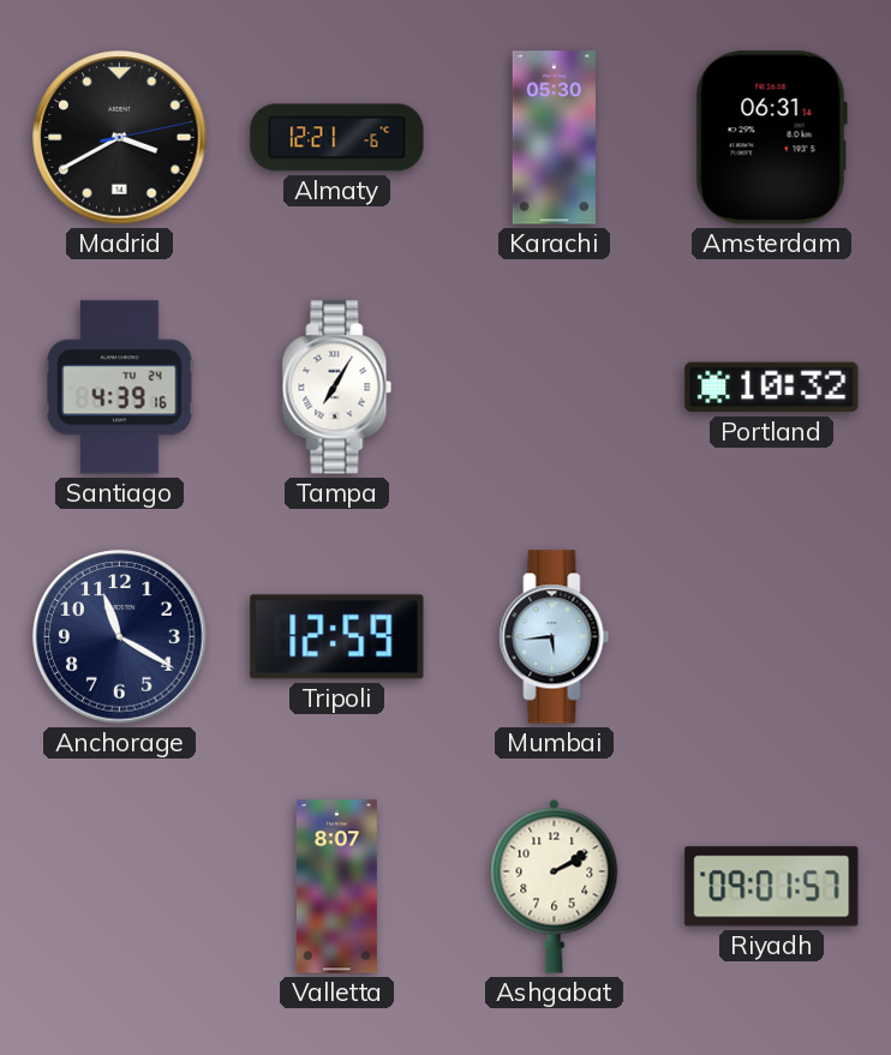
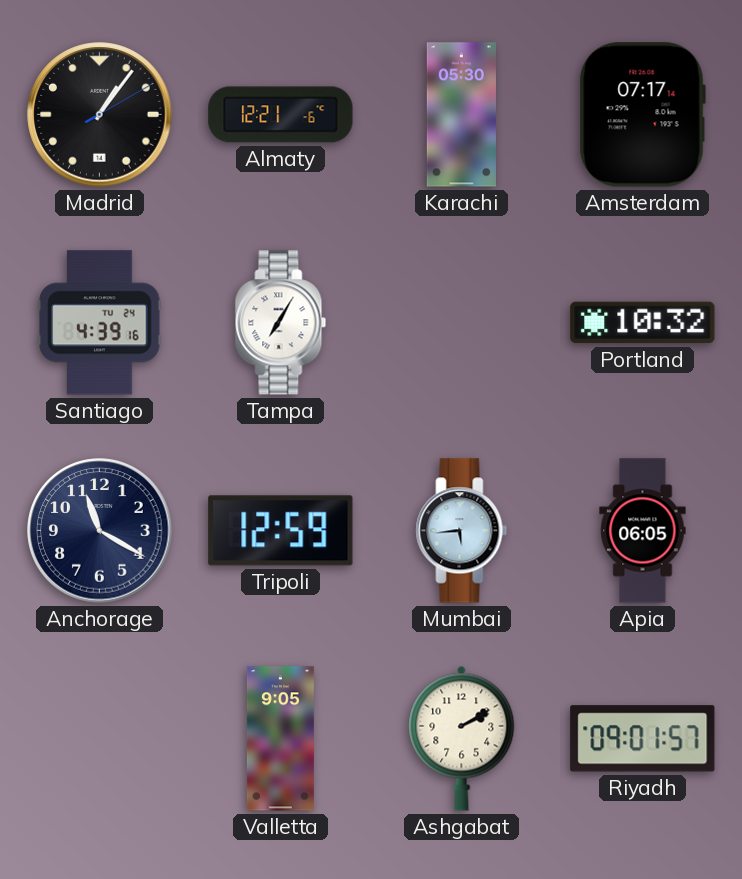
Madrid: 3:40 -> 1:06
Amsterdam: 06:31 -> 07:17
Apia: none -> 06:05
Valletta: 8:07 -> 9:05
